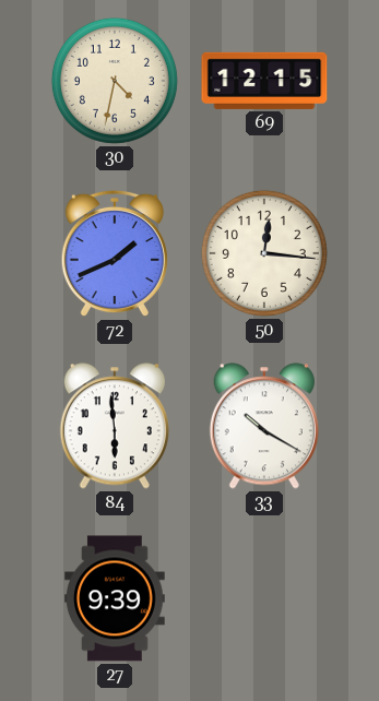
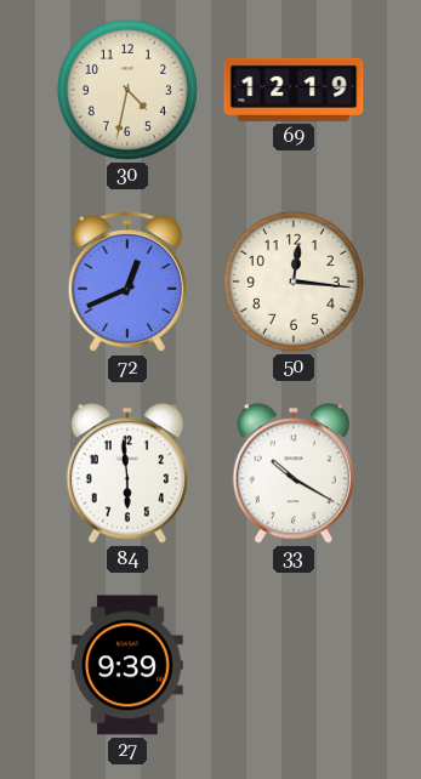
69: 12:15 -> 12:19
72: 1:41 -> 12:41
